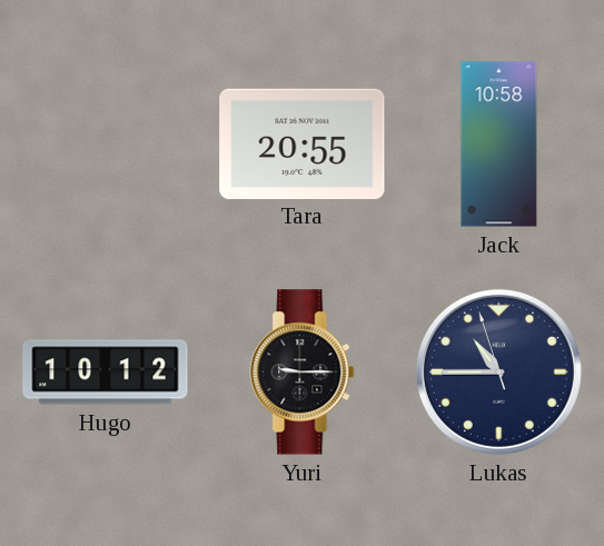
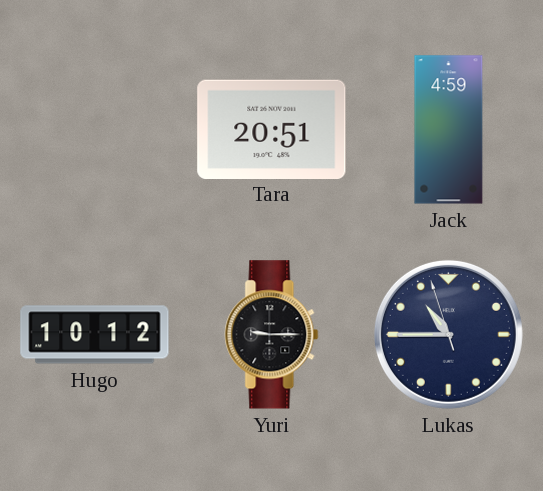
Tara: 20:55 -> 20:51
Jack: 10:58 -> 4:59
